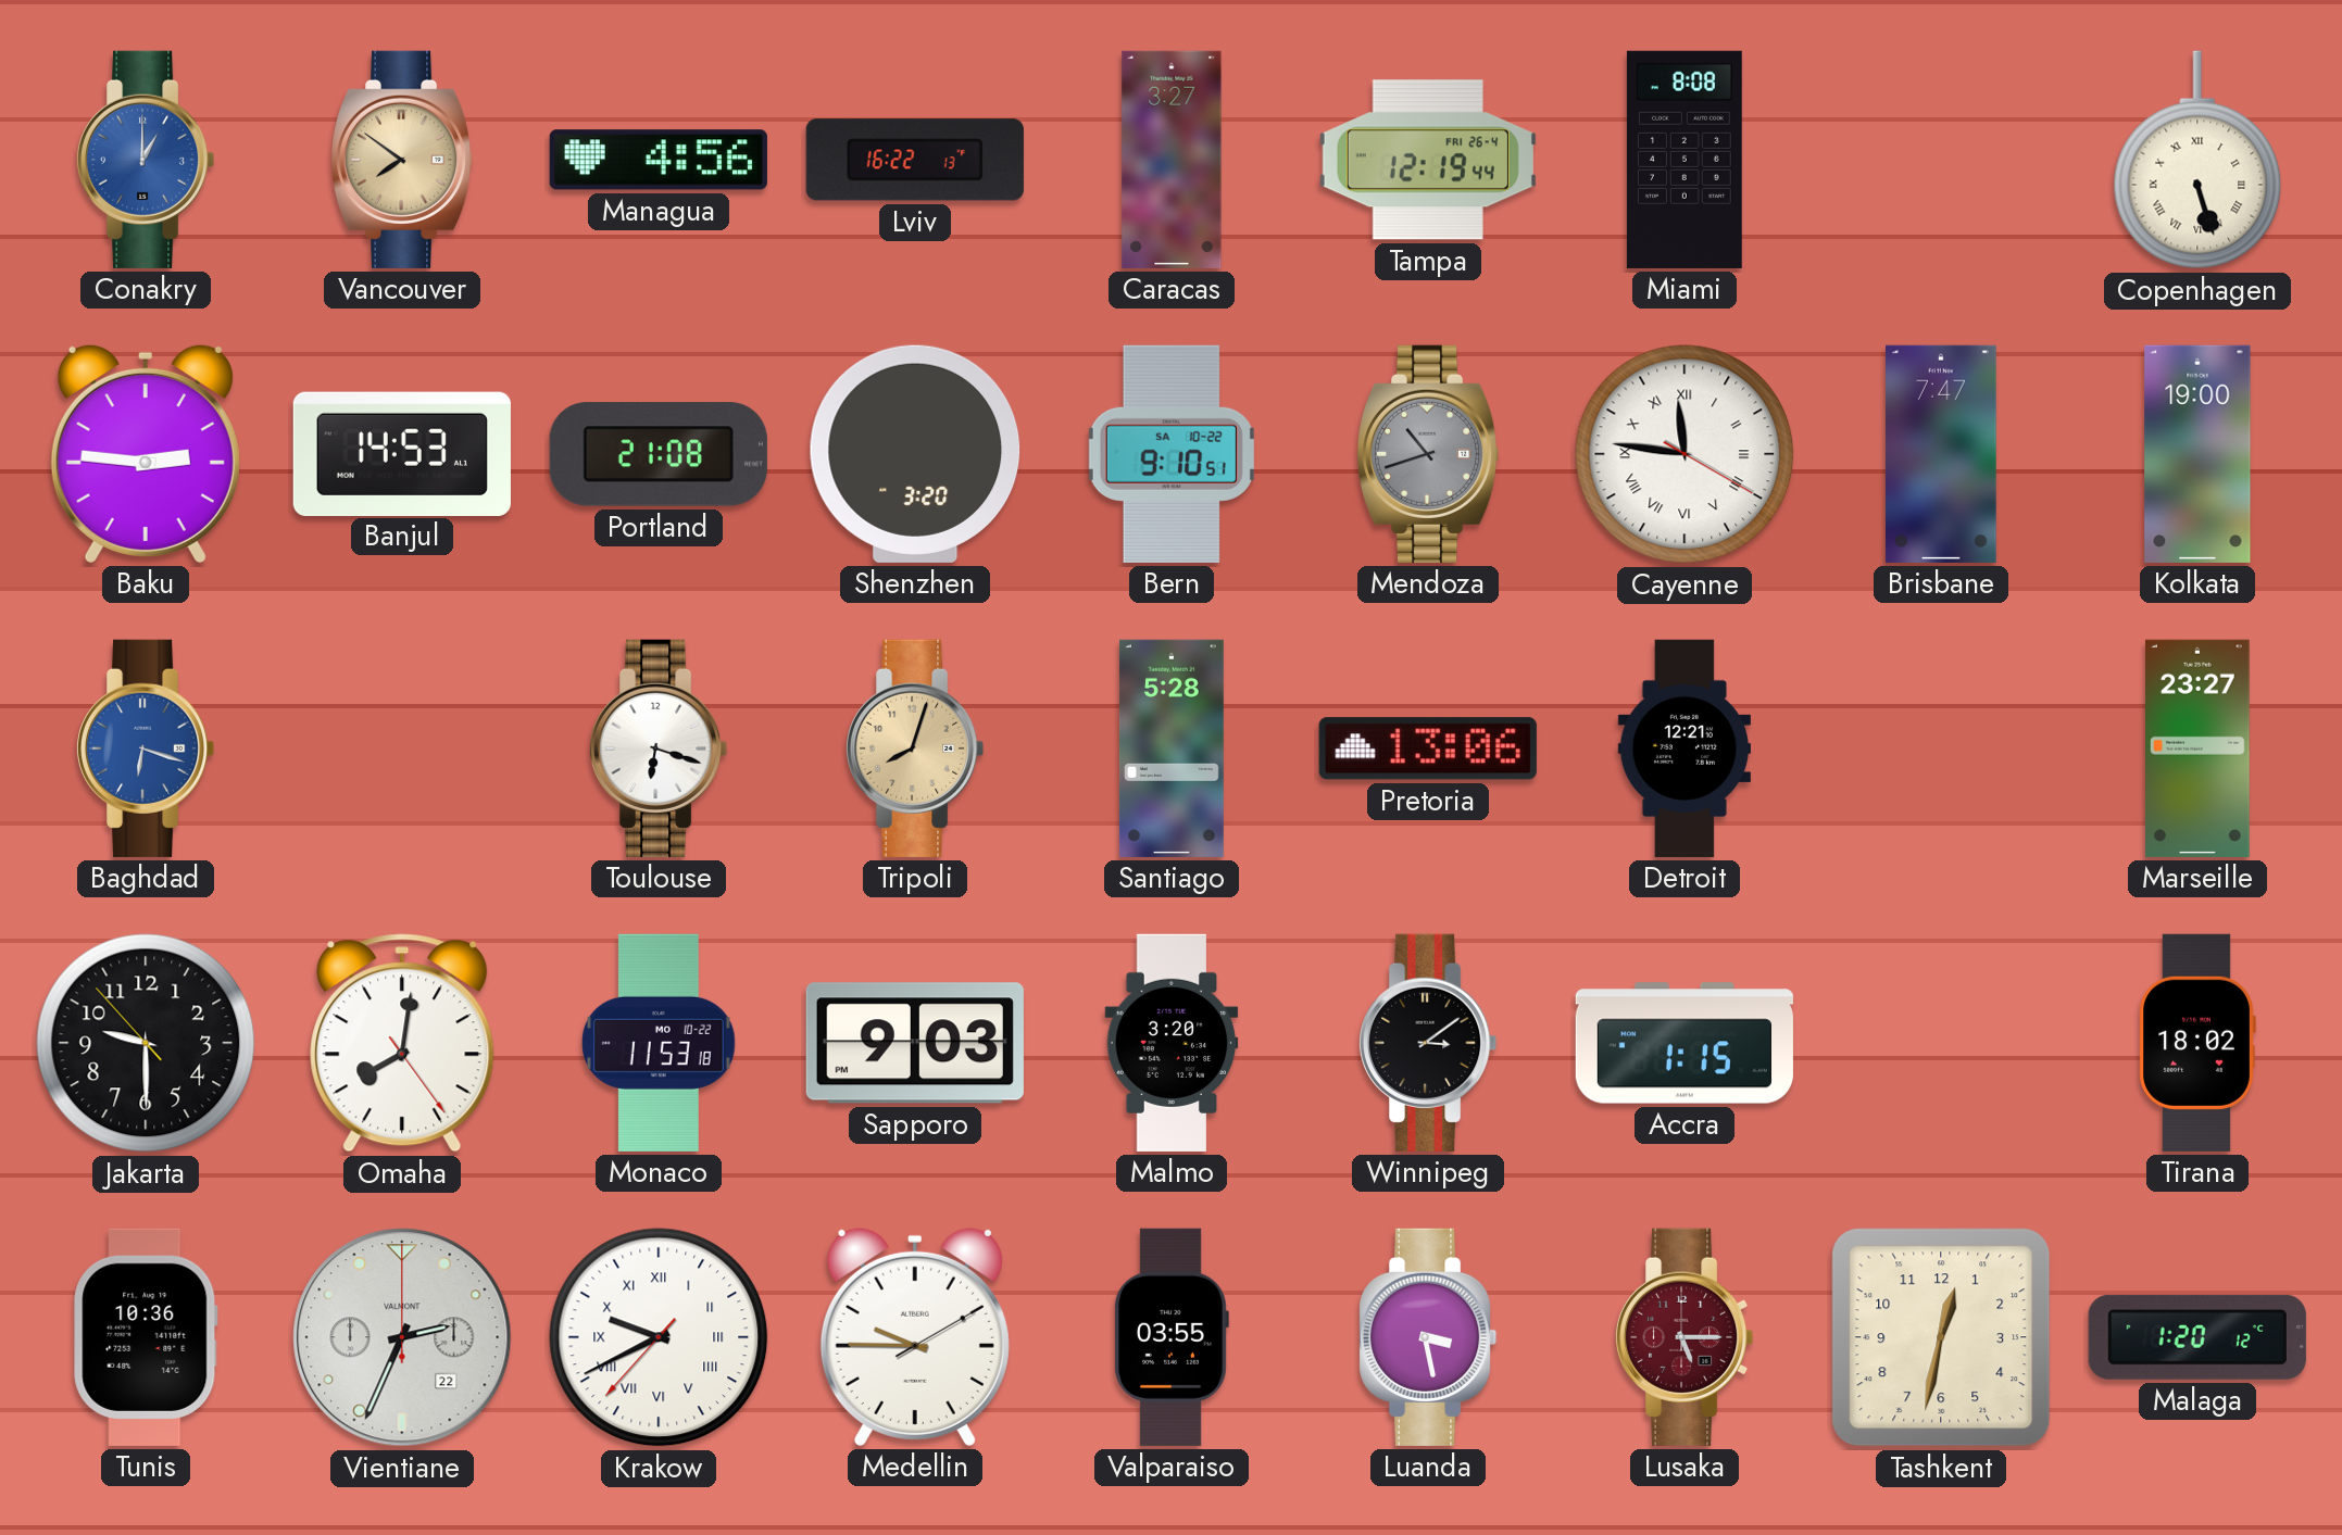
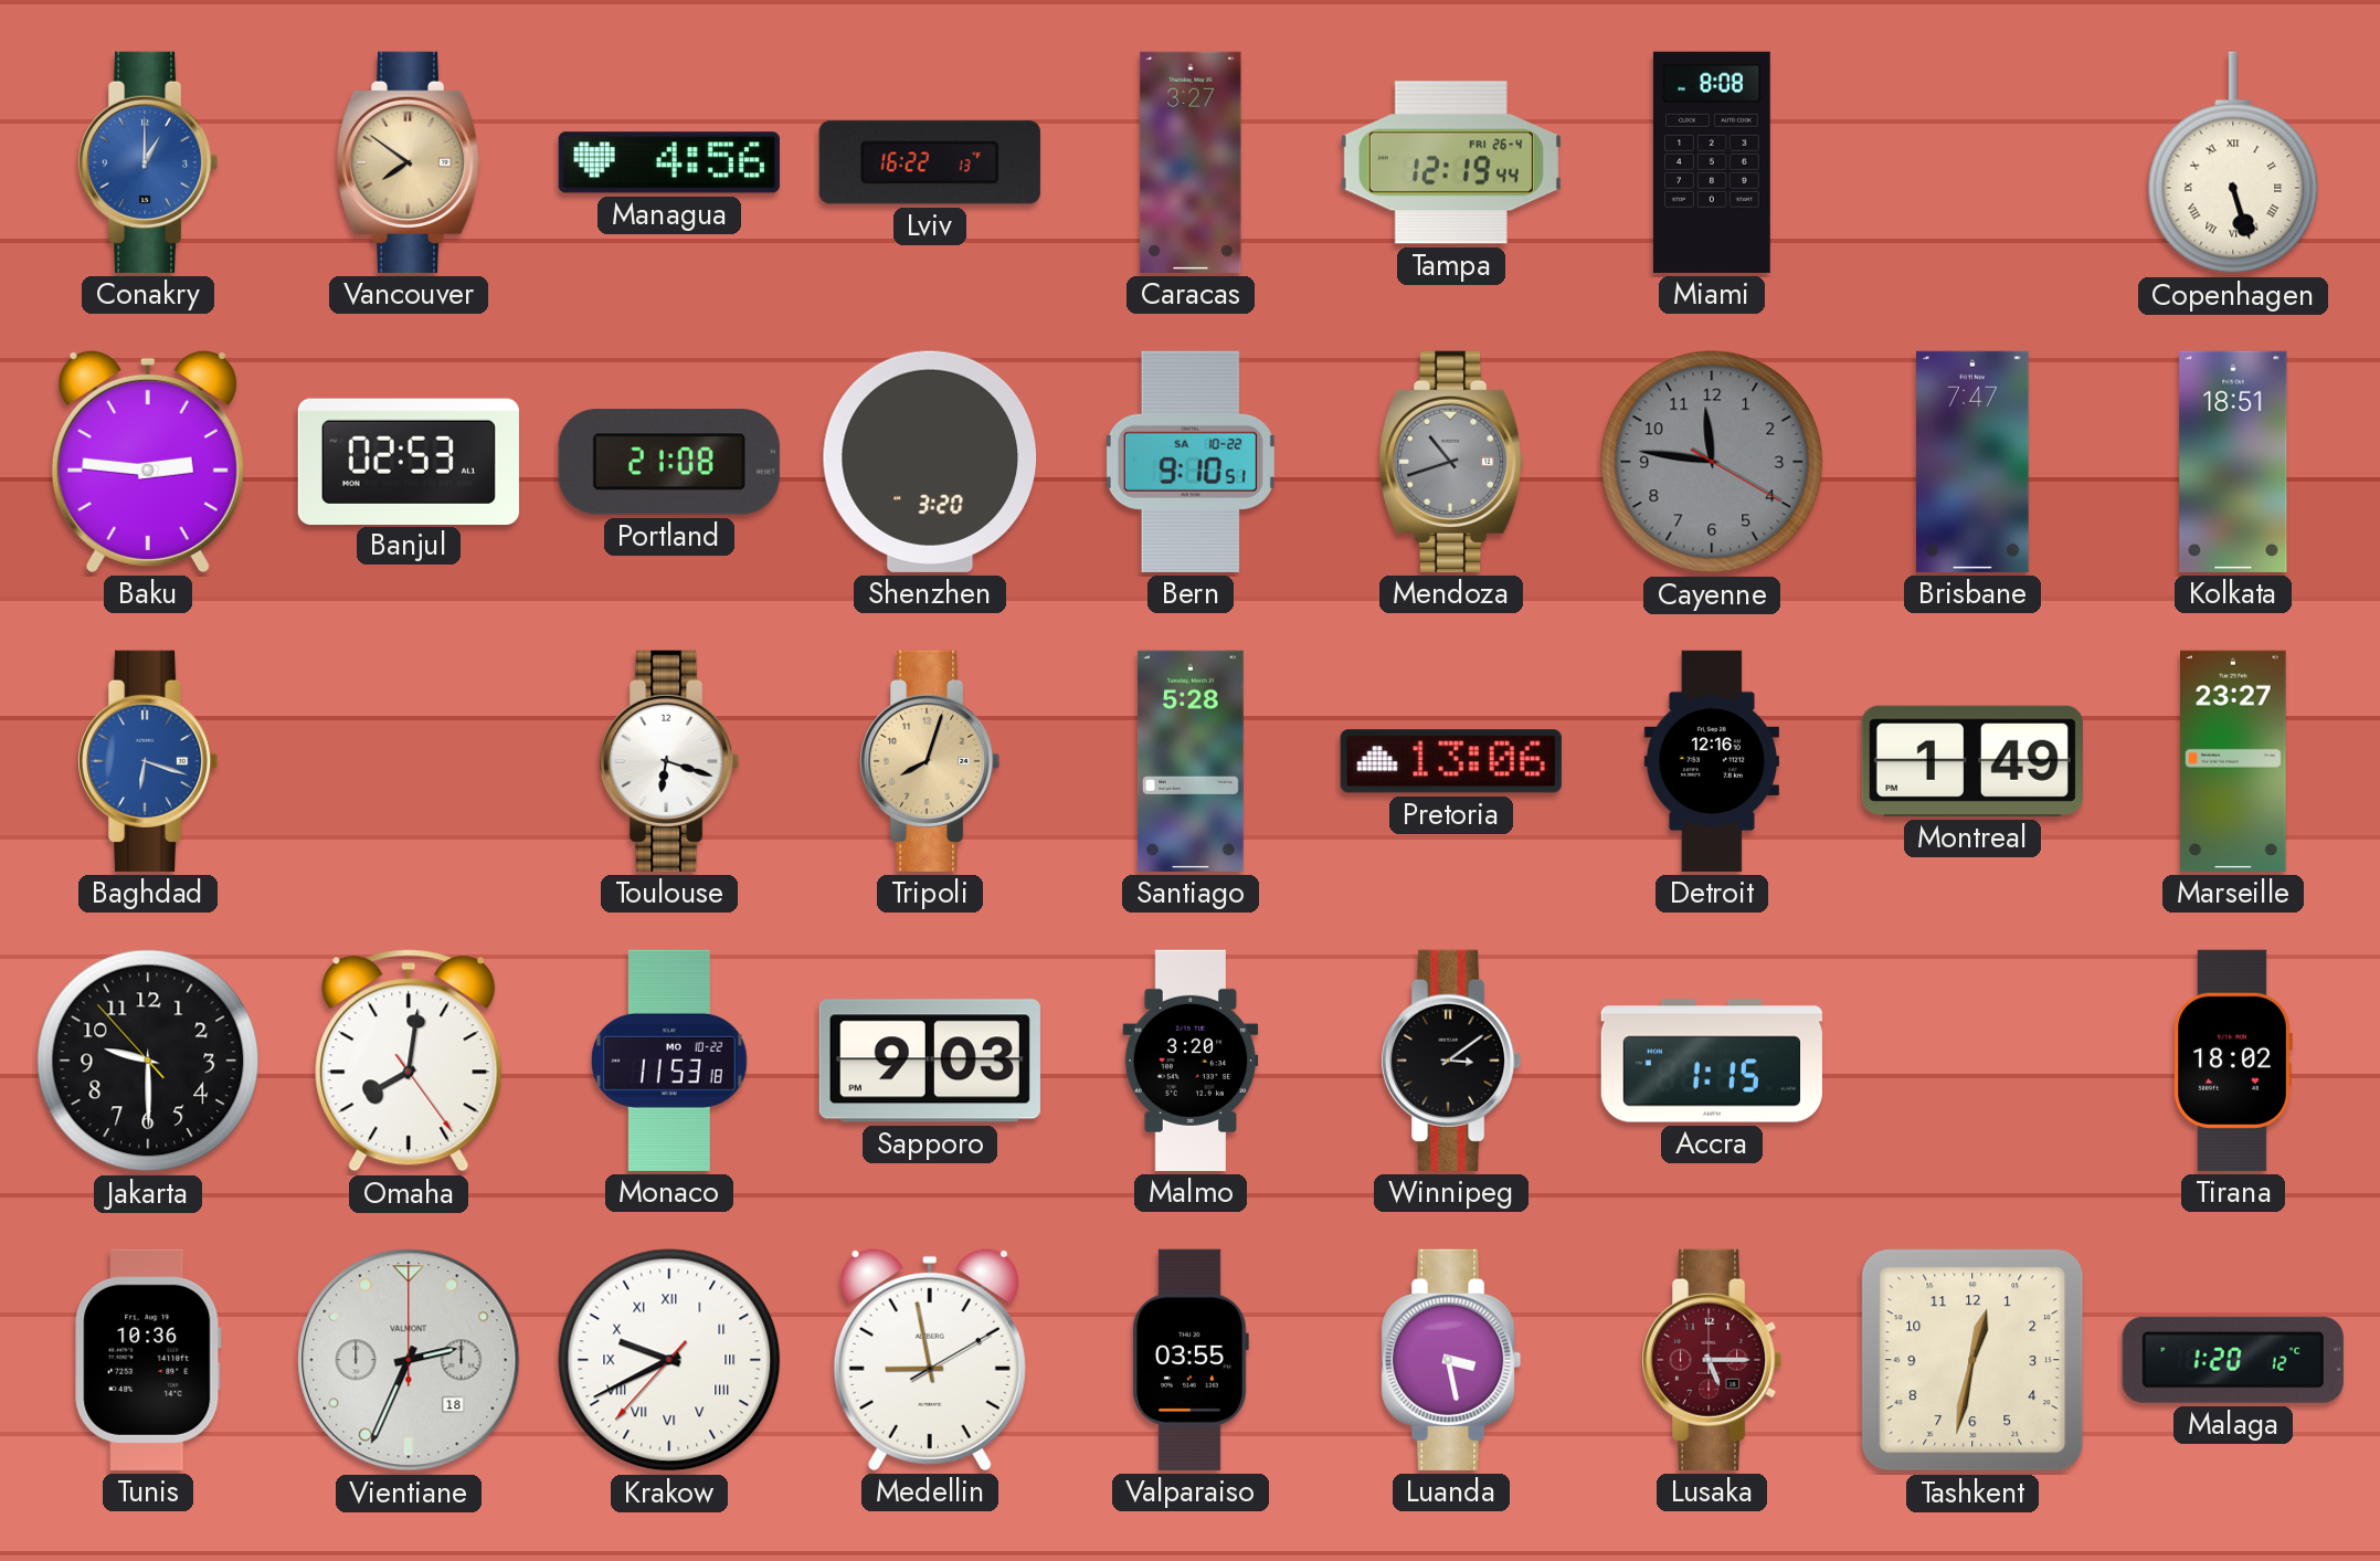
Banjul: 14:53 -> 02:53
Cayenne dial: white -> grey
Cayenne numerals: Roman -> Arabic
Kolkata: 19:00 -> 18:51
Detroit: 12:21 -> 12:16
Montreal: none -> 1:49
Vientiane date: 22 -> 18
Medellin: 9:45 -> 8:58
